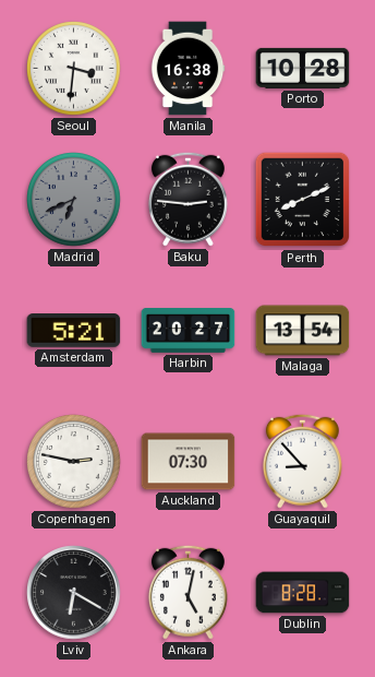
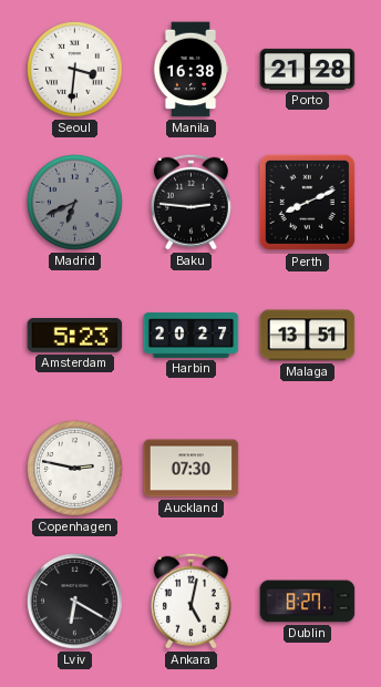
Porto: 10:28 -> 21:28
Amsterdam: 5:21 -> 5:23
Malaga: 13:54 -> 13:51
Guayaquil: 8:53 -> none
Dublin: 8:28 -> 8:27
